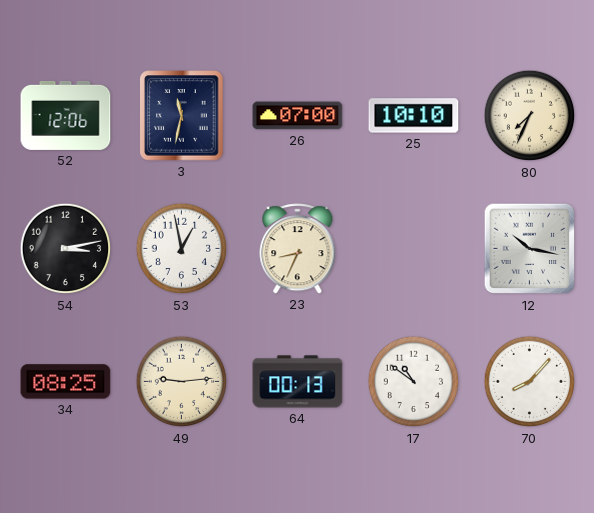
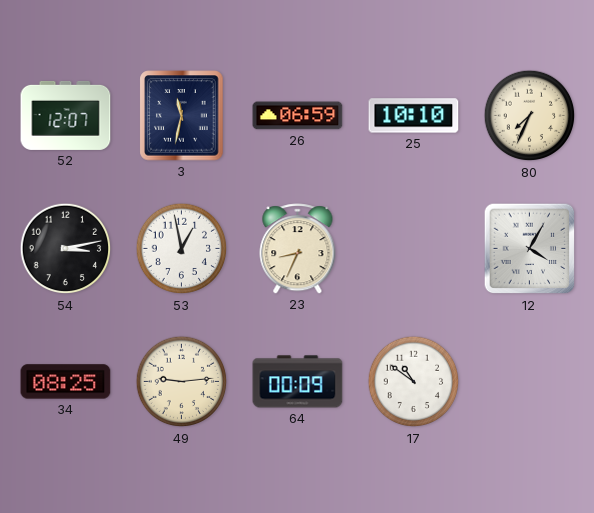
52: 12:06 -> 12:07
26: 07:00 -> 06:59
12: 10:17 -> 4:05
64: 00:13 -> 00:09
70: 8:07 -> none
